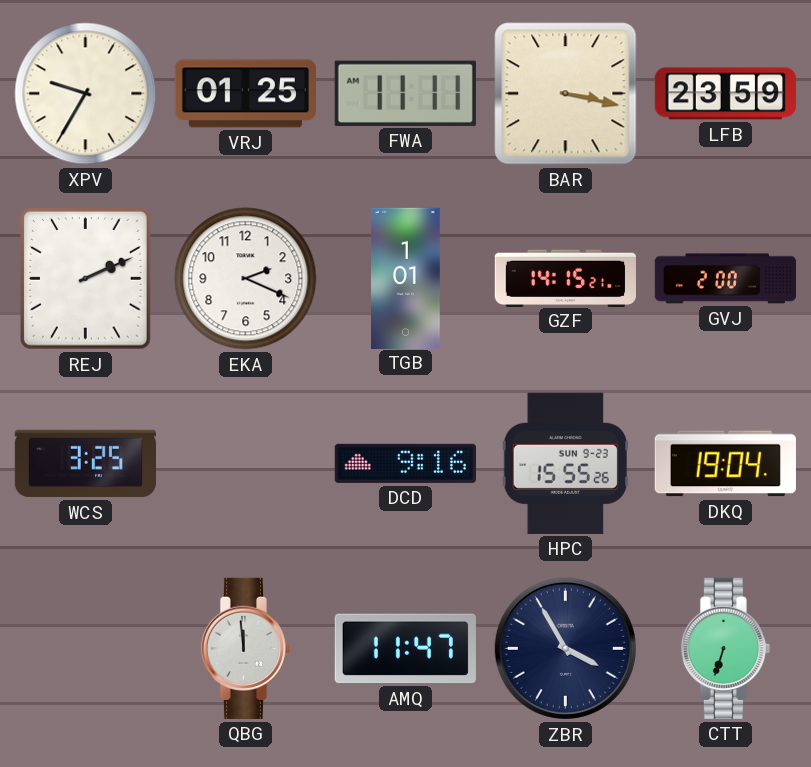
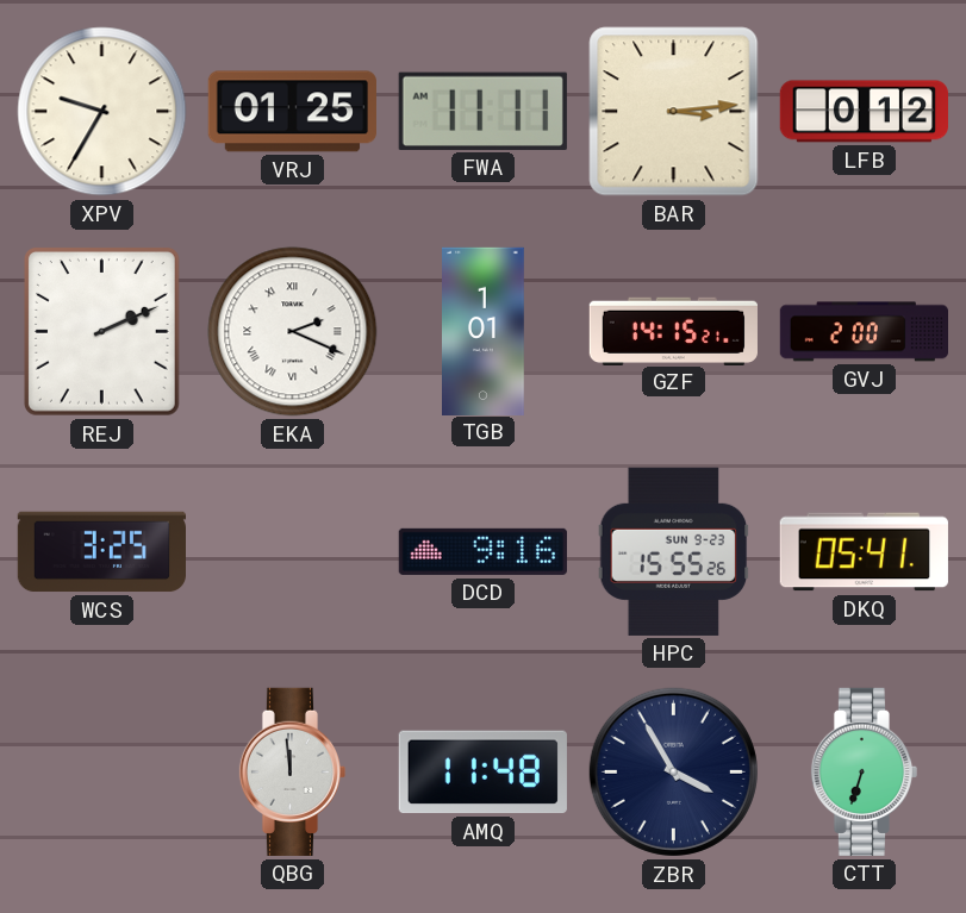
BAR: 3:17 -> 3:14
LFB: 23:59 -> 0:12
EKA numerals: Arabic -> Roman
DKQ: 19:04 -> 05:41
AMQ: 11:47 -> 11:48
